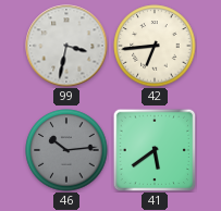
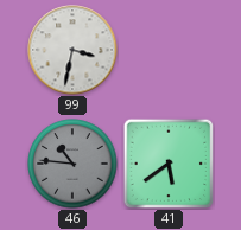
42: 6:44 -> none
46: 10:14 -> 10:46
